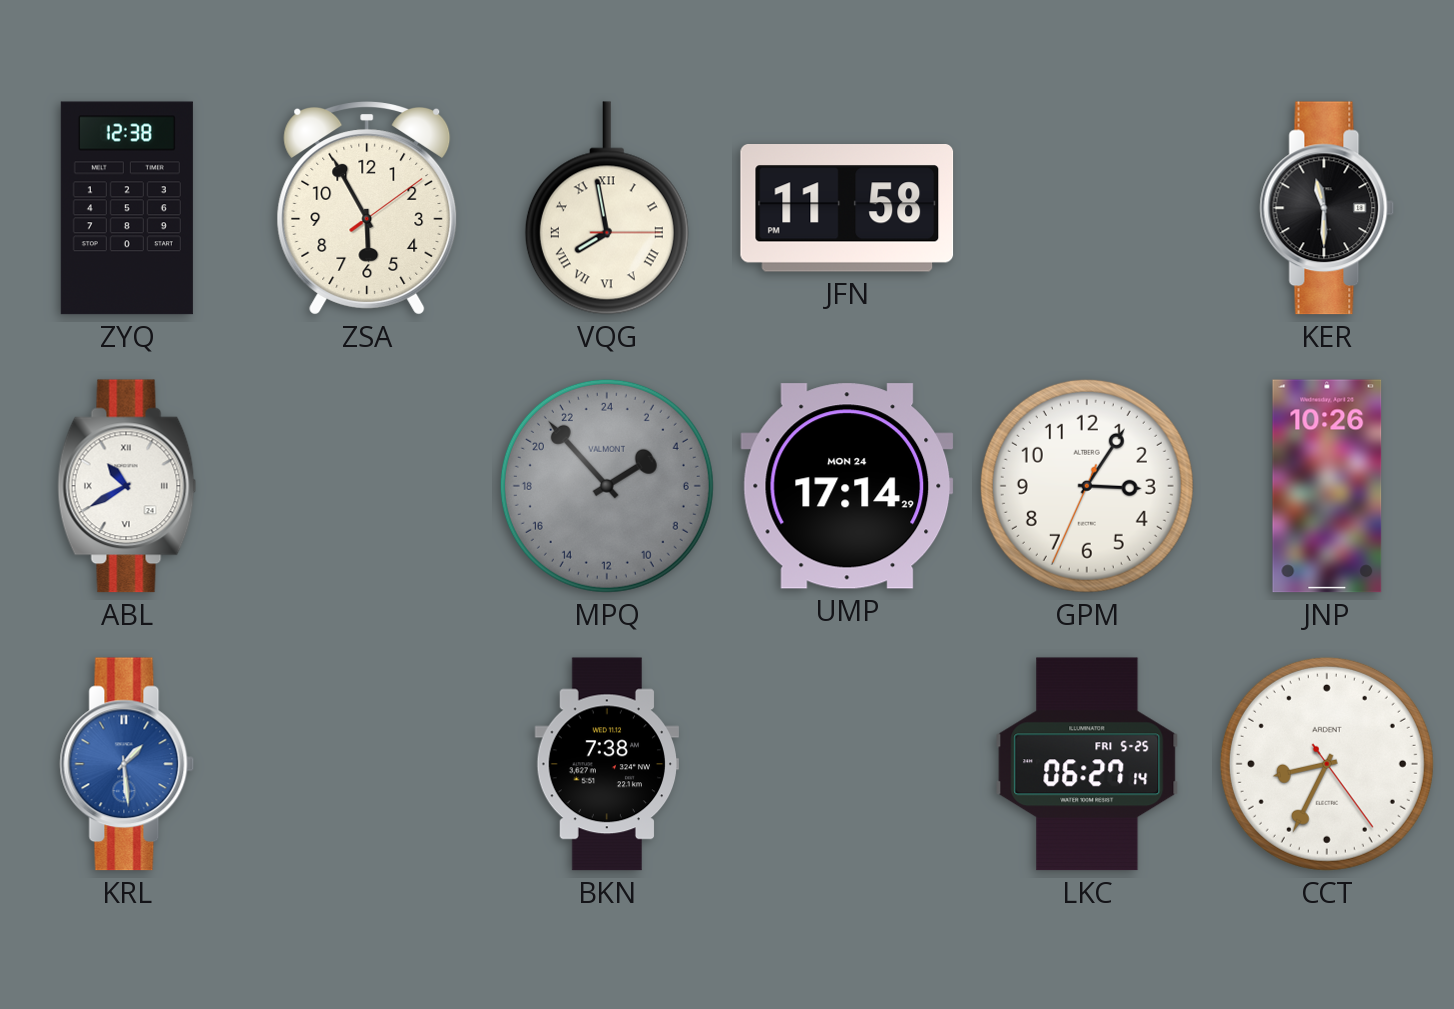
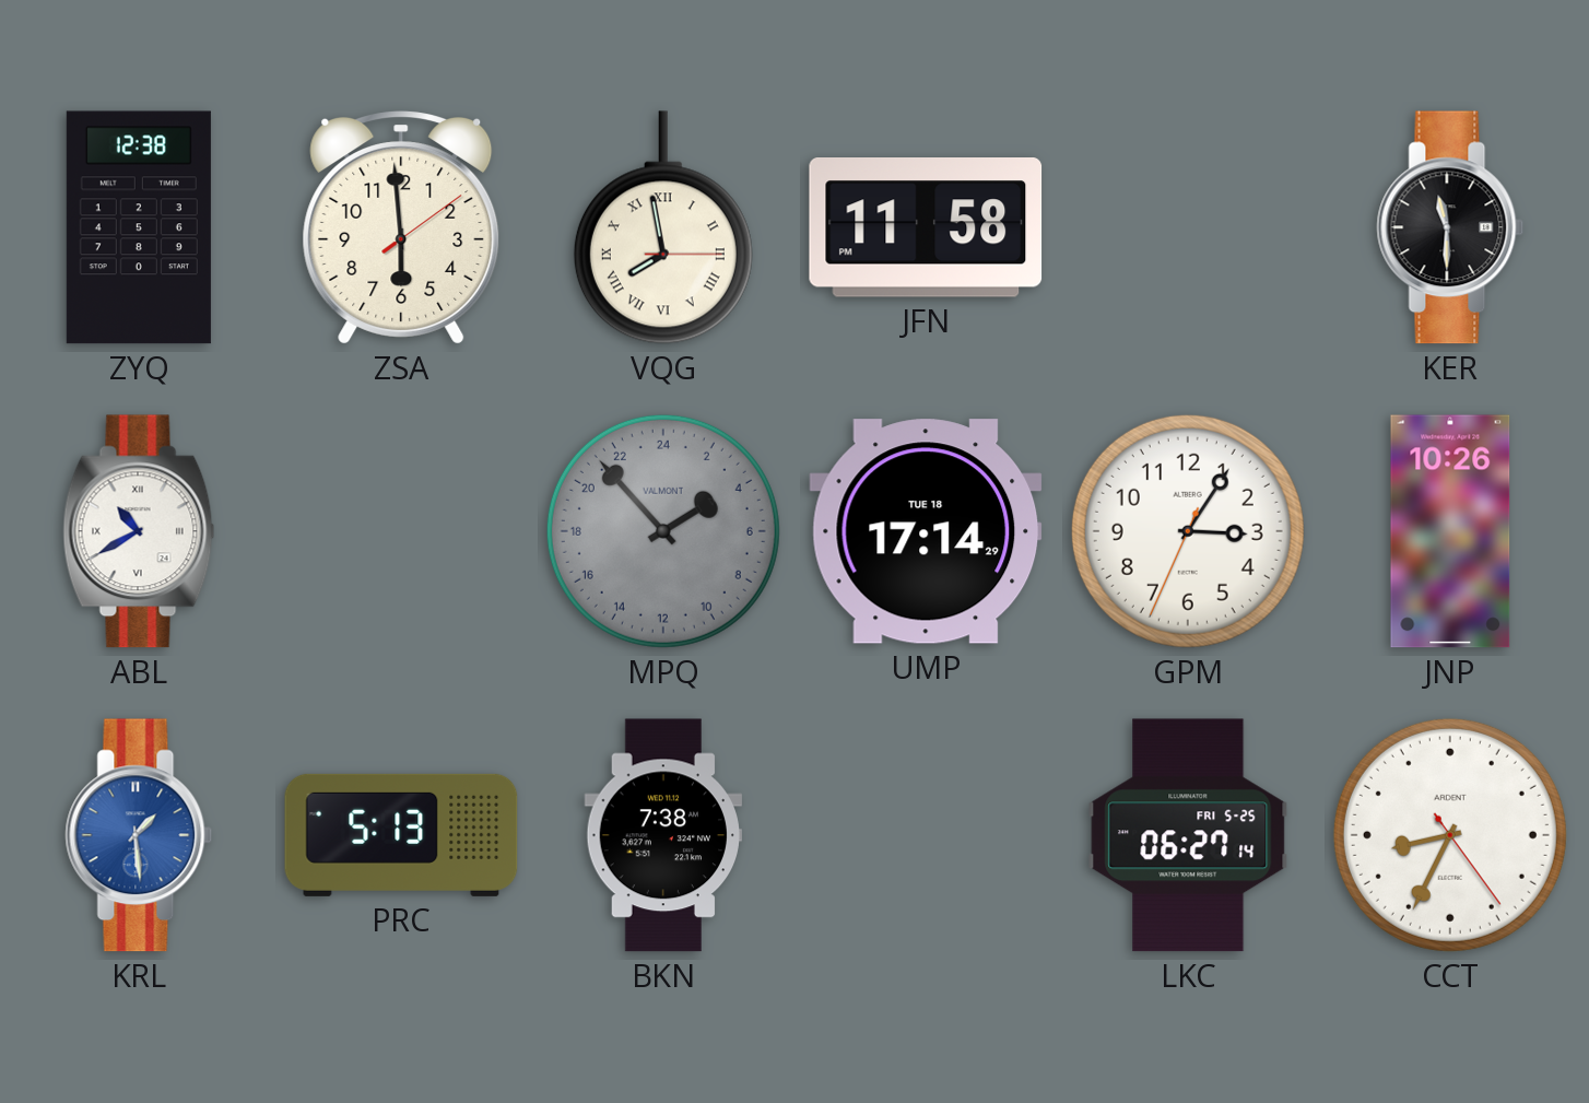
ZSA: 5:55 -> 5:59
UMP date: MON 24 -> TUE 18
PRC: none -> 5:13
